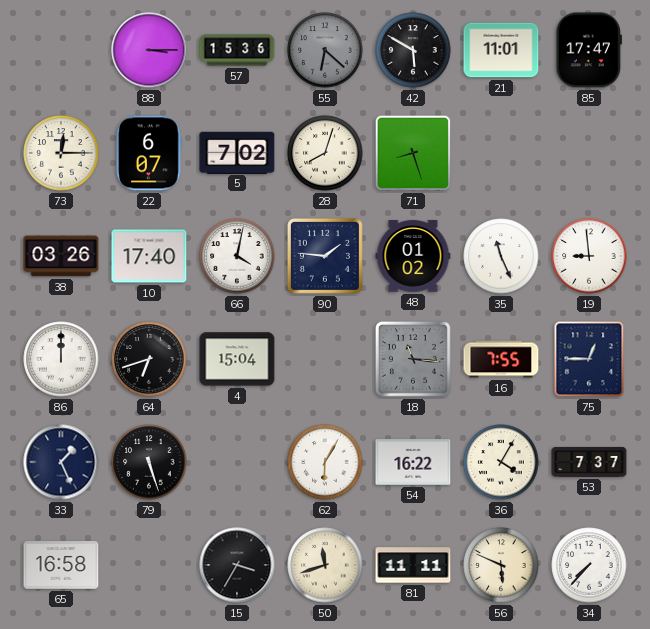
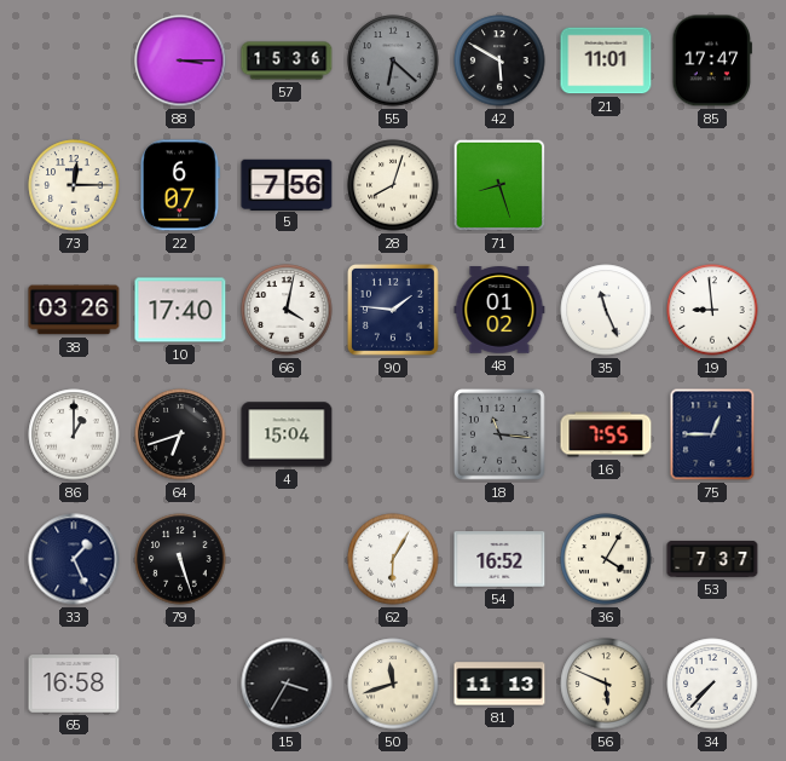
5: 7:02 -> 7:56
86: 12:00 -> 1:00
54: 16:22 -> 16:52
81: 11:11 -> 11:13
